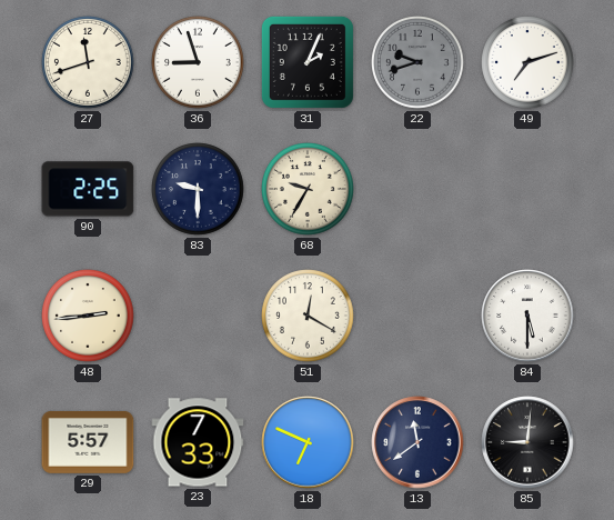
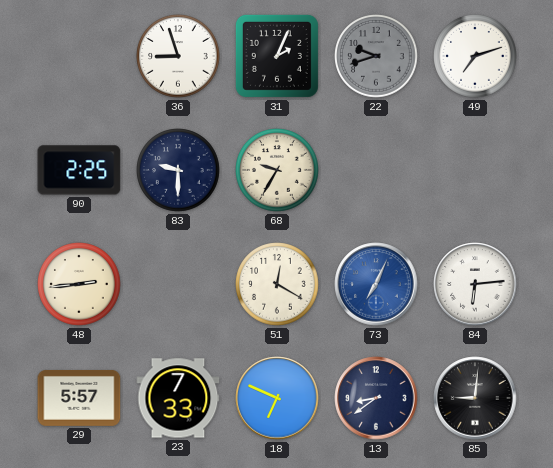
27: 11:42 -> none
73: none -> 7:04
84: 5:30 -> 6:14
13: 11:39 -> 8:39
